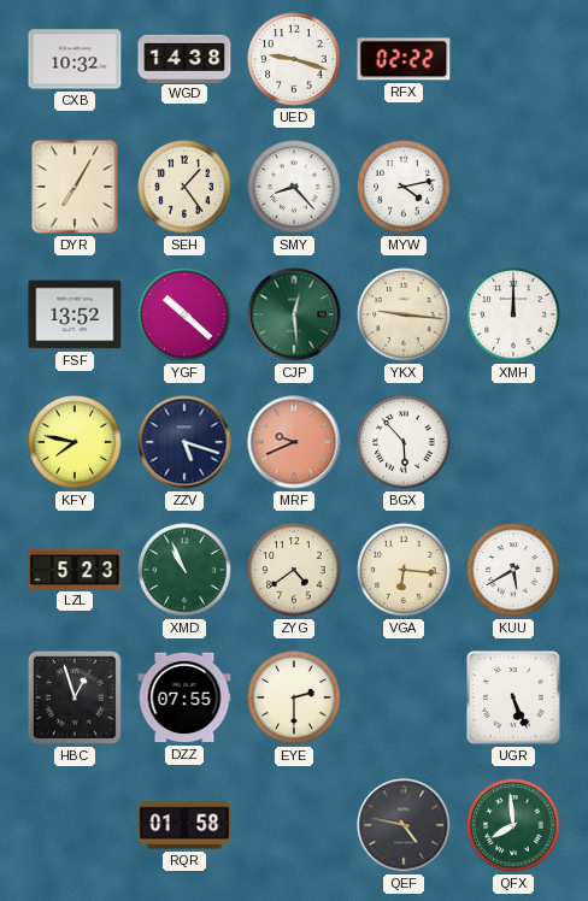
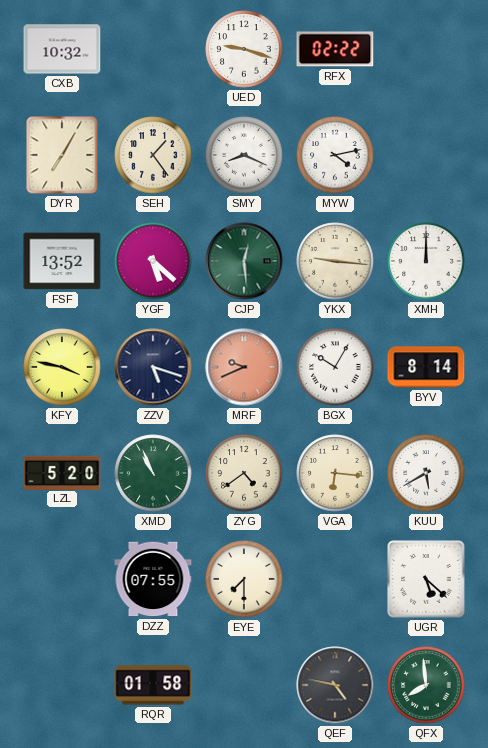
WGD: 14:38 -> none
SMY: 8:23 -> 8:19
YGF: 10:22 -> 5:22
KFY: 7:47 -> 3:47
BGX: 5:53 -> 10:05
BYV: none -> 8:14
LZL: 5:23 -> 5:20
HBC: 12:57 -> none
EYE: 2:30 -> 7:30
UGR: 5:26 -> 5:22
